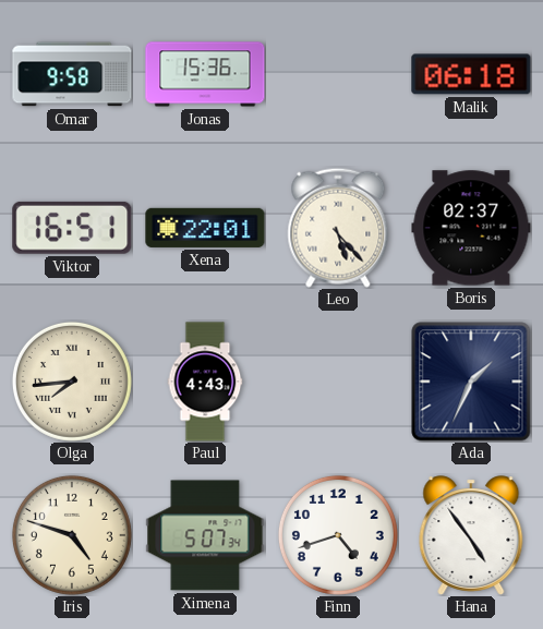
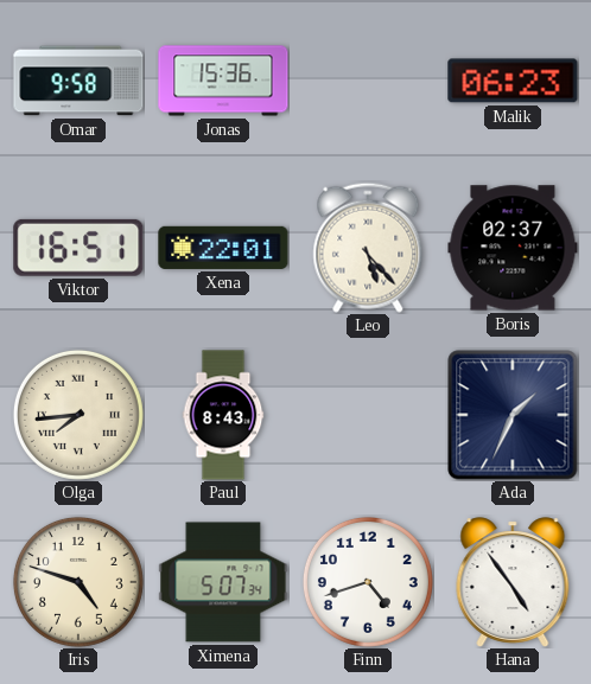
Malik: 06:18 -> 06:23
Paul: 4:43 -> 8:43
